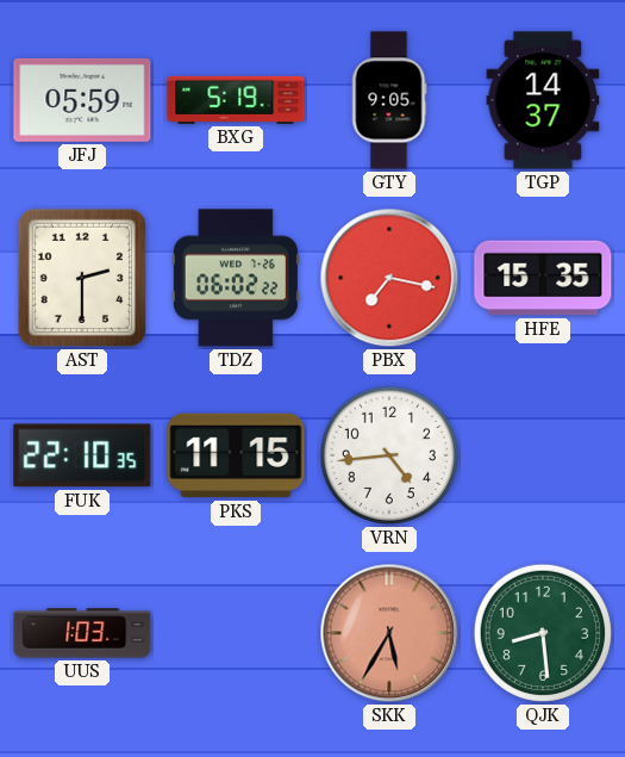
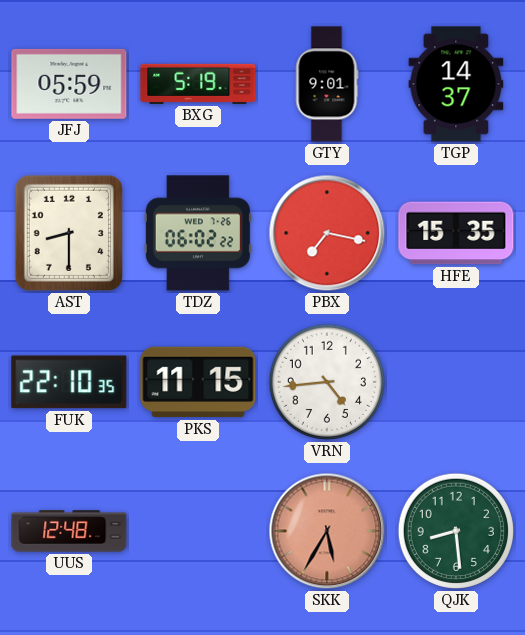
GTY: 9:05 -> 9:01
AST: 2:30 -> 8:30
UUS: 1:03 -> 12:48
